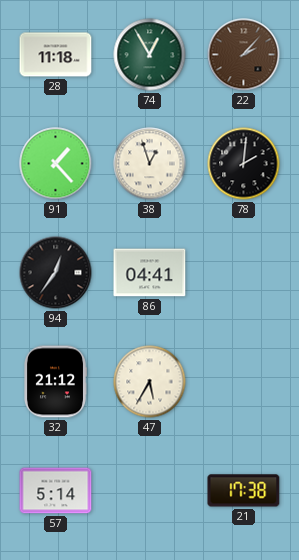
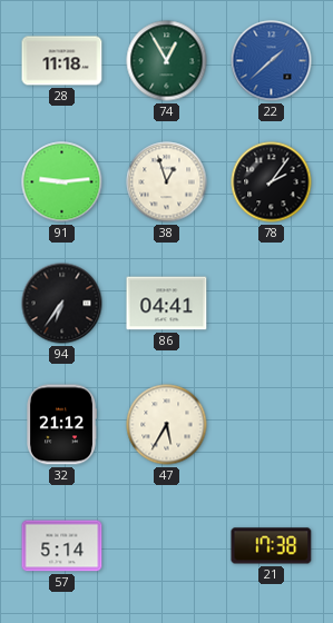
22: 2:07 -> 1:38
22 dial: brown -> blue
91: 1:23 -> 9:14
78: 2:01 -> 2:06
94: 12:36 -> 6:36
